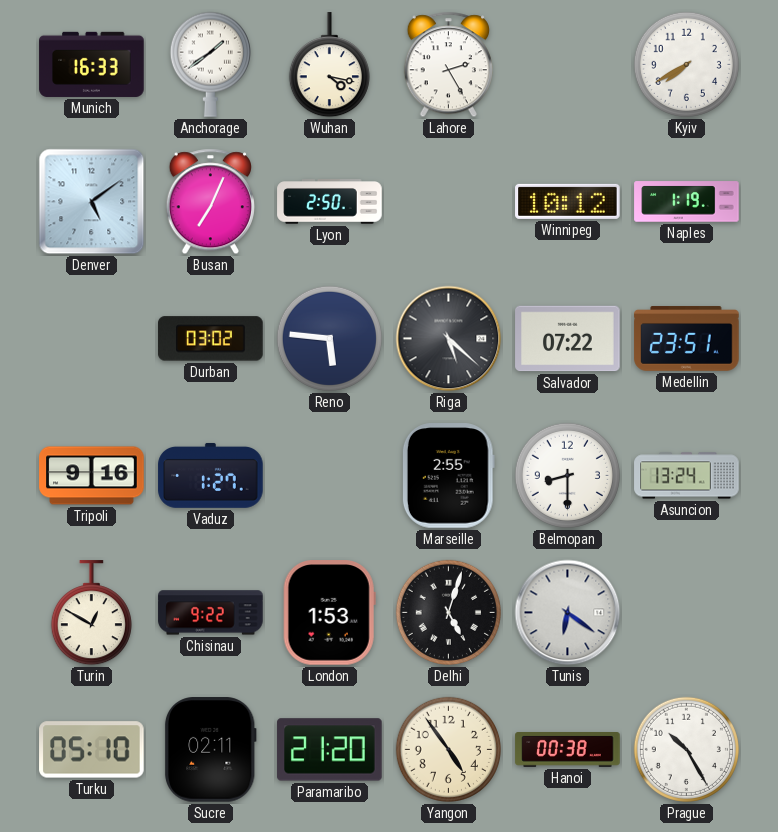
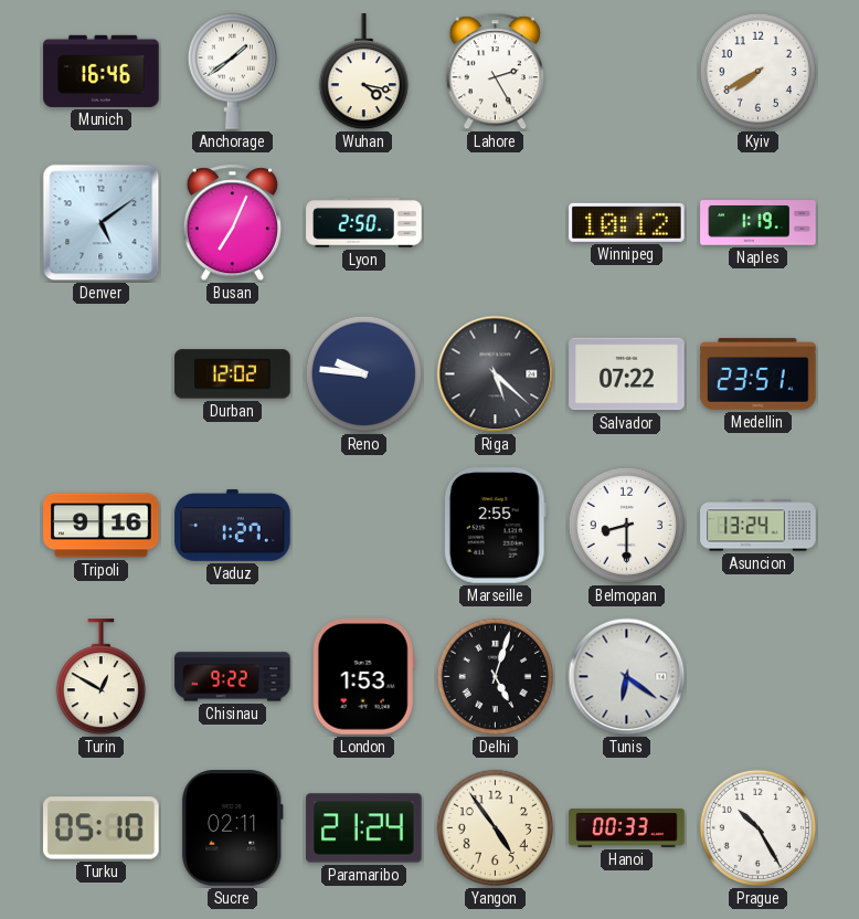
Munich: 16:33 -> 16:46
Durban: 03:02 -> 12:02
Reno: 5:46 -> 9:46
Paramaribo: 21:20 -> 21:24
Hanoi: 00:38 -> 00:33
